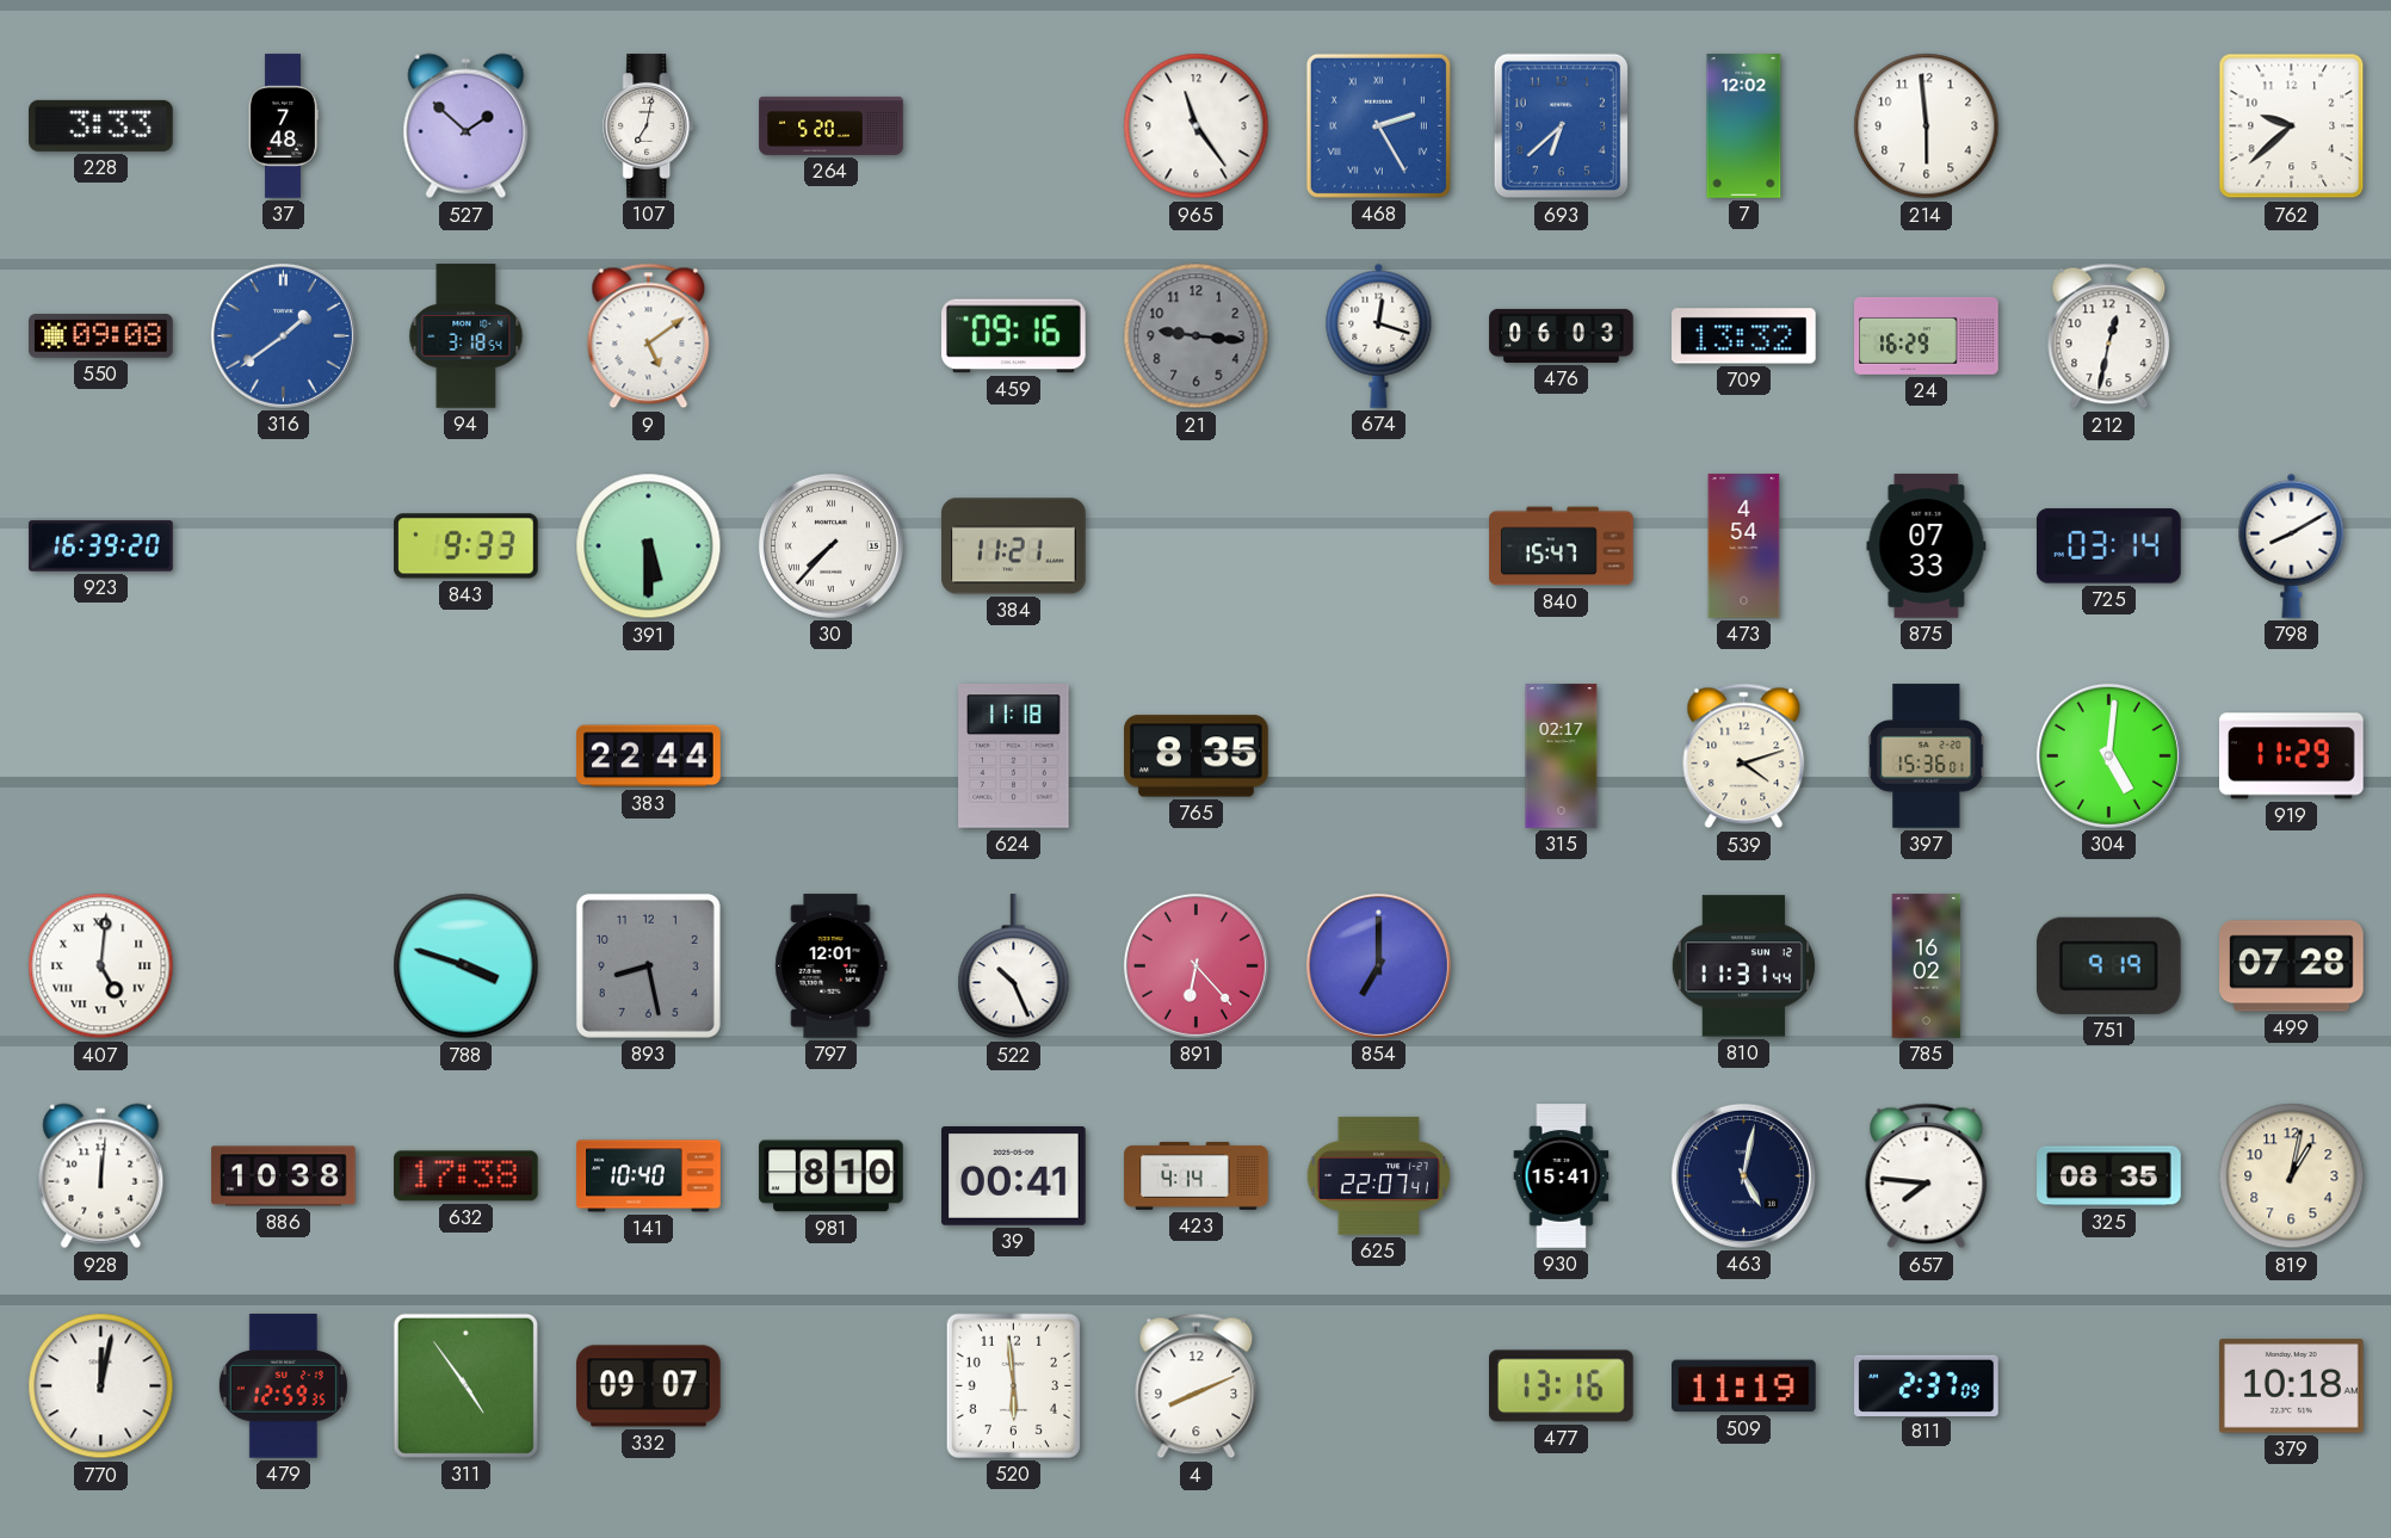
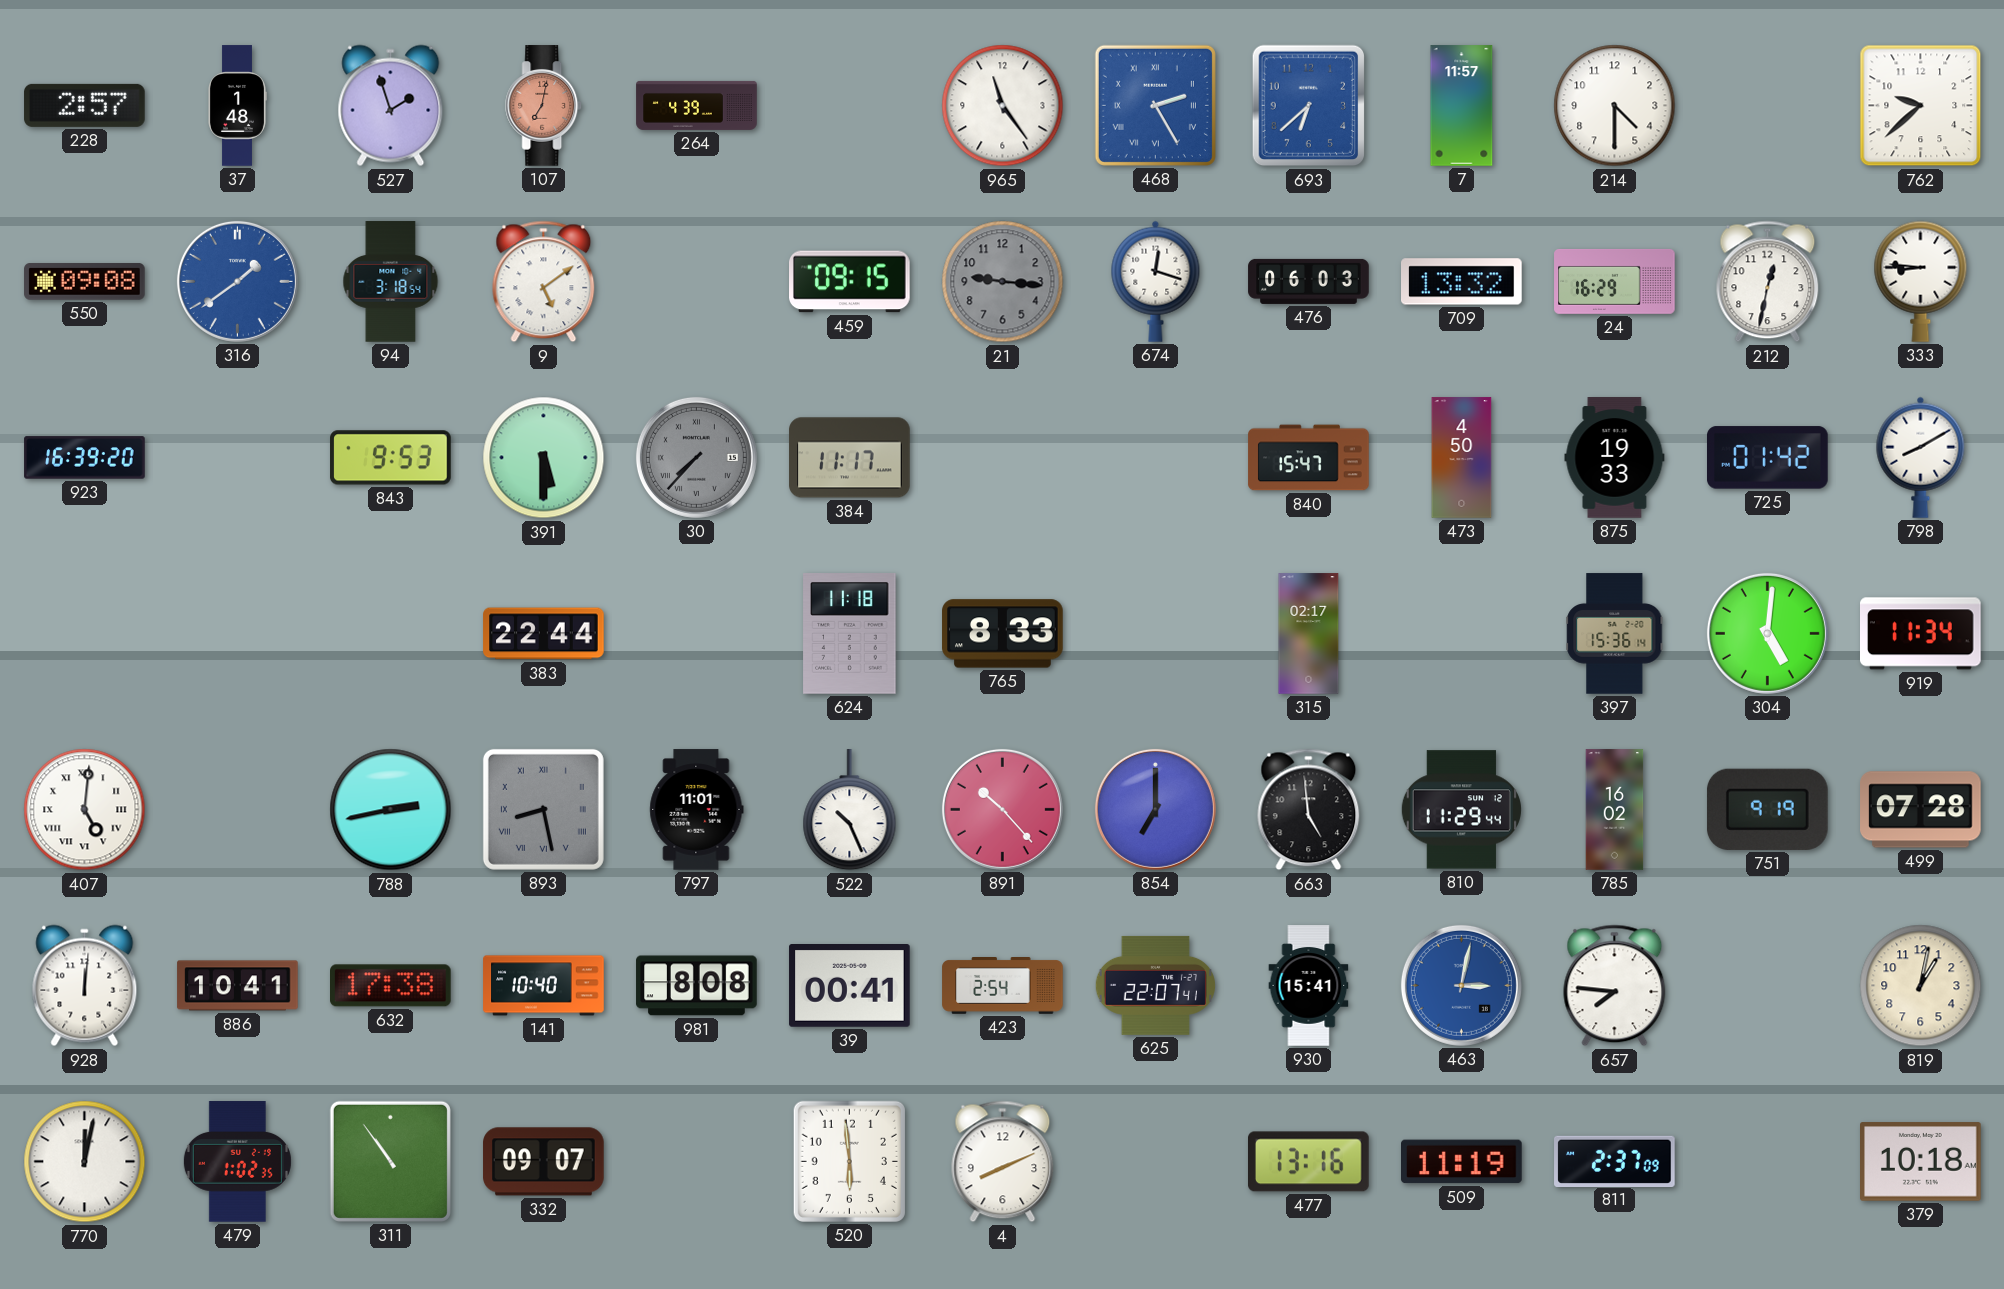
228: 3:33 -> 2:57
37: 7:48 -> 1:48
527: 1:52 -> 1:57
107 dial: white -> salmon
264: 5:20 -> 4:39
7: 12:02 -> 11:57
214: 5:59 -> 4:30
459: 09:16 -> 09:15
333: none -> 8:46
843: 9:33 -> 9:53
30 dial: white -> grey
384: 11:21 -> 11:17
473: 4:54 -> 4:50
875: 07:33 -> 19:33
725: 03:14 -> 01:42
765: 8:35 -> 8:33
539: 4:12 -> none
397: 15:36:01 -> 15:36:14
919: 11:29 -> 11:34
788: 3:48 -> 2:43
893 numerals: Arabic -> Roman
797: 12:01 -> 11:01
891: 6:23 -> 10:23
663: none -> 4:59
810: 11:31 -> 11:29
886: 10:38 -> 10:41
981: 8:10 -> 8:08
423: 4:14 -> 2:54
463: 5:02 -> 3:02
463 dial: navy -> blue
325: 08:35 -> none
479: 12:59 -> 1:02
311: 4:54 -> 10:54
